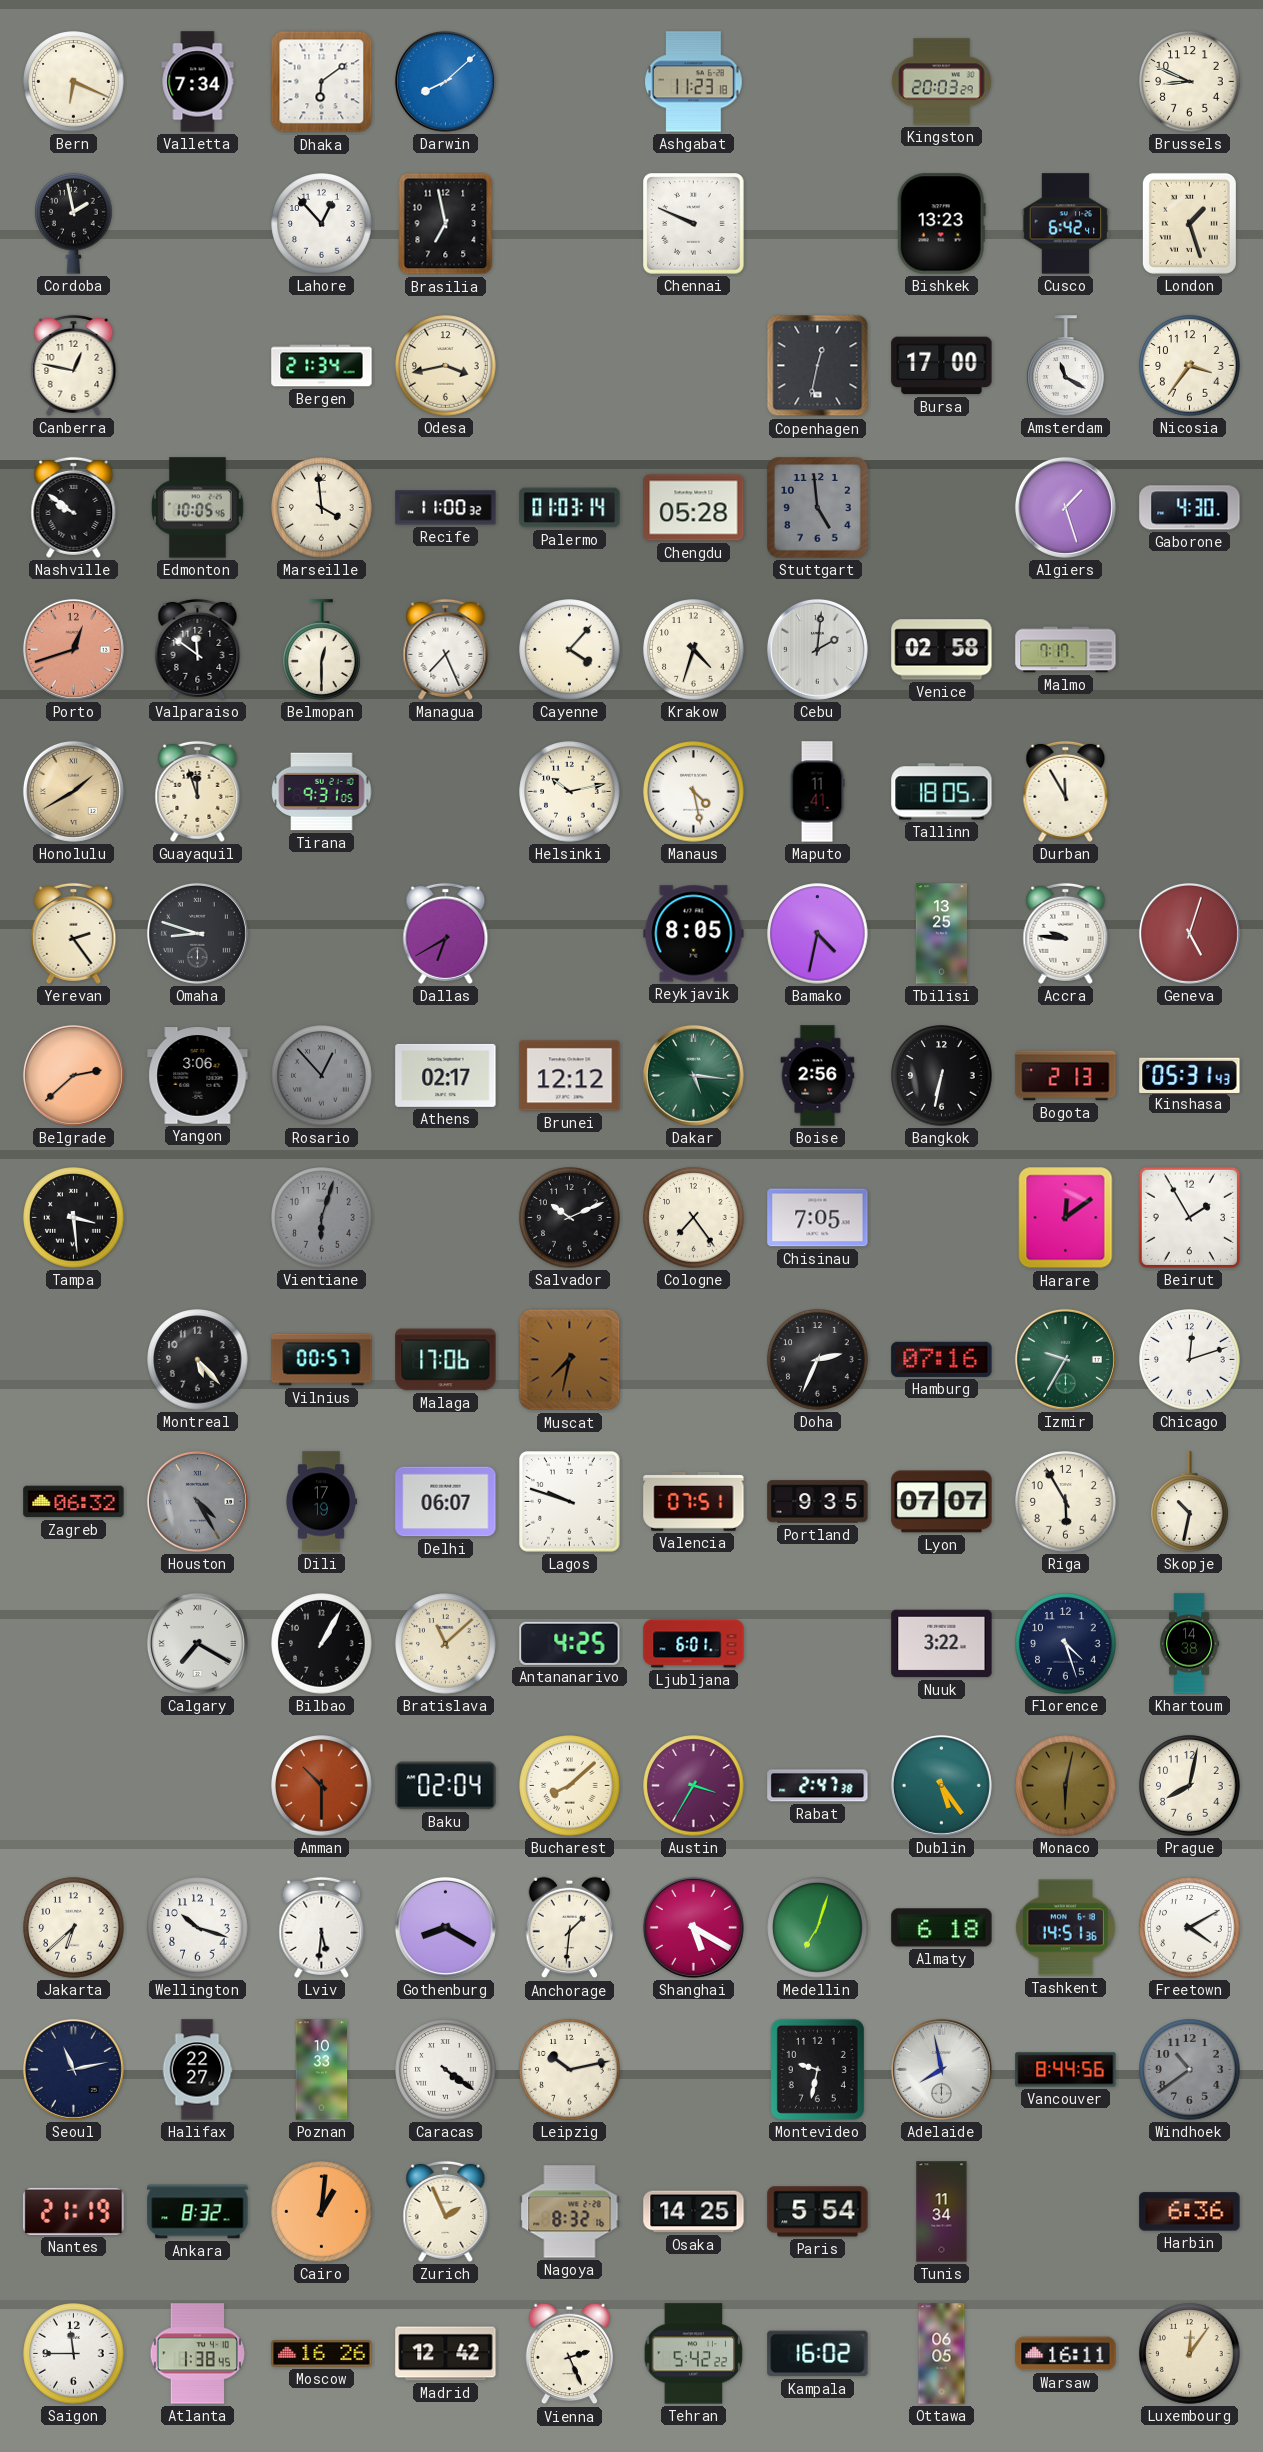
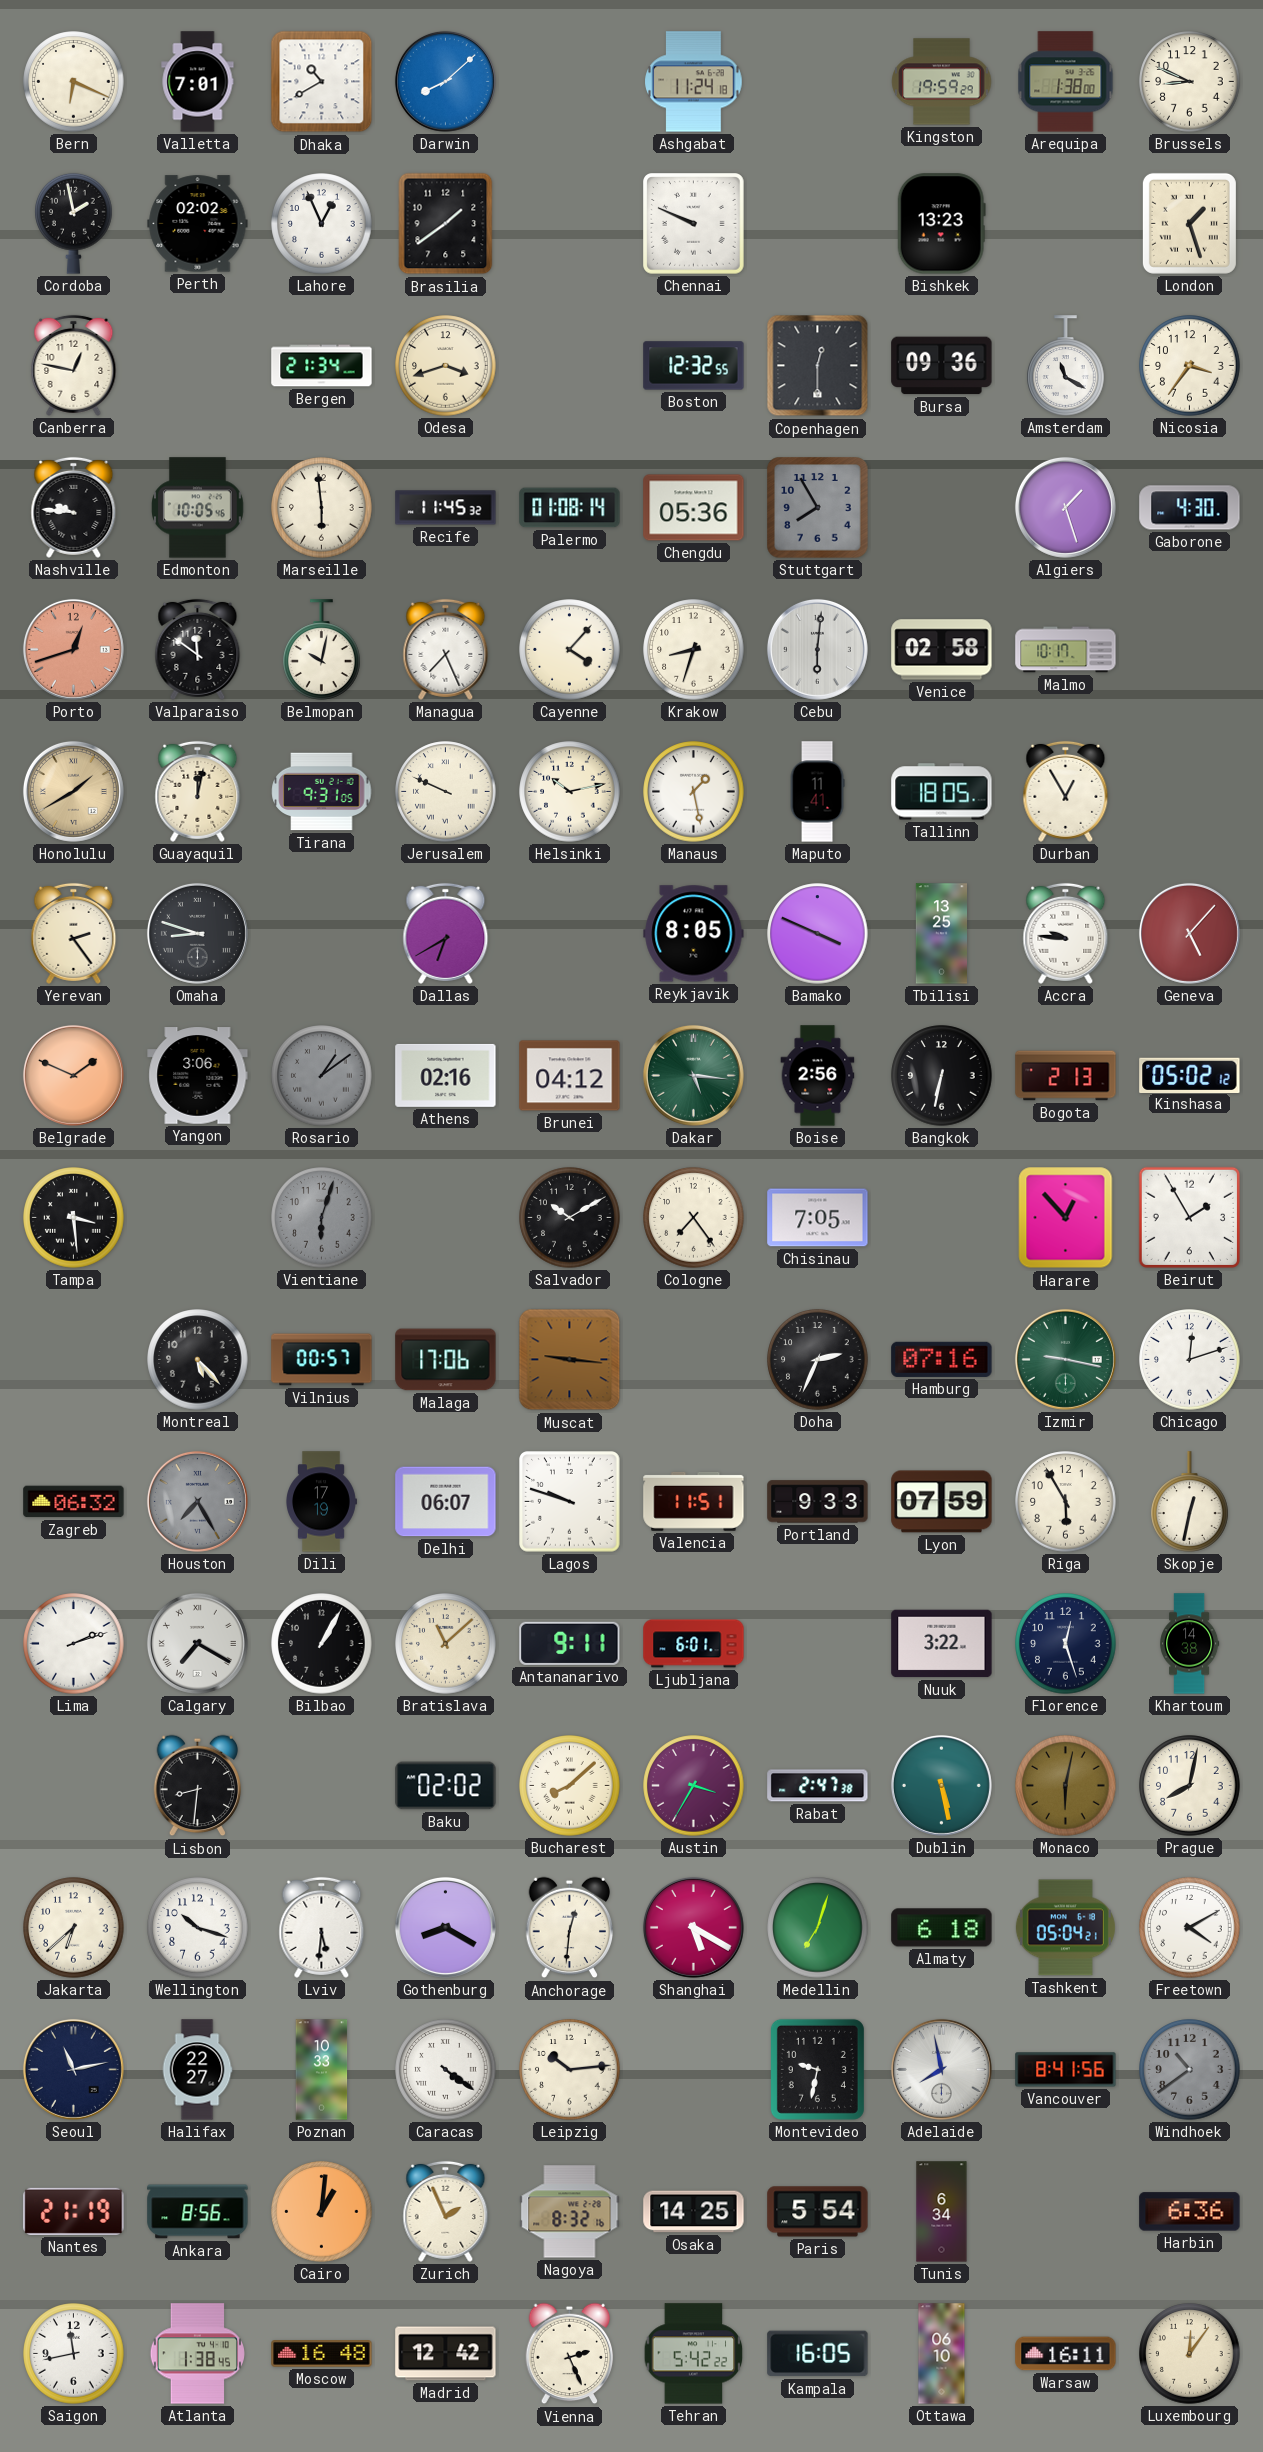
Valletta: 7:34 -> 7:01
Dhaka: 6:09 -> 10:40
Ashgabat: 11:23 -> 11:24
Kingston: 20:03 -> 19:59
Arequipa: none -> 1:38
Perth: none -> 02:02
Lahore: 12:53 -> 12:56
Brasilia: 6:58 -> 1:39
Cusco: 6:42 -> none
Odesa: 3:43 -> 3:42
Boston: none -> 12:32
Copenhagen: 12:32 -> 12:30
Bursa: 17:00 -> 09:36
Nashville: 9:51 -> 9:46
Marseille: 3:59 -> 5:59
Recife: 11:00 -> 11:45
Palermo: 01:03 -> 01:08
Chengdu: 05:28 -> 05:36
Stuttgart: 4:59 -> 7:55
Belmopan: 12:30 -> 10:02
Krakow: 4:33 -> 8:33
Cebu: 2:01 -> 6:01
Malmo: 7:17 -> 10:17
Guayaquil: 11:57 -> 12:02
Jerusalem: none -> 9:49
Manaus: 4:28 -> 1:28
Durban: 11:55 -> 12:55
Bamako: 4:32 -> 3:49
Geneva: 5:03 -> 5:07
Belgrade: 2:38 -> 1:49
Rosario: 12:53 -> 1:09
Athens: 02:17 -> 02:16
Brunei: 12:12 -> 04:12
Kinshasa: 05:31 -> 05:02
Salvador: 10:11 -> 10:10
Harare: 12:09 -> 12:53
Muscat: 7:32 -> 9:16
Izmir: 9:35 -> 9:17
Houston: 4:25 -> 7:25
Valencia: 07:51 -> 11:51
Portland: 9:35 -> 9:33
Lyon: 07:07 -> 07:59
Skopje: 10:32 -> 12:32
Lima: none -> 2:12
Antananarivo: 4:25 -> 9:11
Florence: 4:27 -> 12:27
Lisbon: none -> 8:31
Amman: 10:30 -> none
Baku: 02:04 -> 02:02
Dublin: 5:24 -> 5:28
Anchorage: 1:31 -> 12:31
Tashkent: 14:51 -> 05:04
Leipzig: 10:13 -> 10:14
Vancouver: 8:44 -> 8:41
Ankara: 8:32 -> 8:56
Tunis: 11:34 -> 6:34
Saigon: 11:45 -> 11:43
Moscow: 16:26 -> 16:48
Kampala: 16:02 -> 16:05
Ottawa: 06:05 -> 06:10
